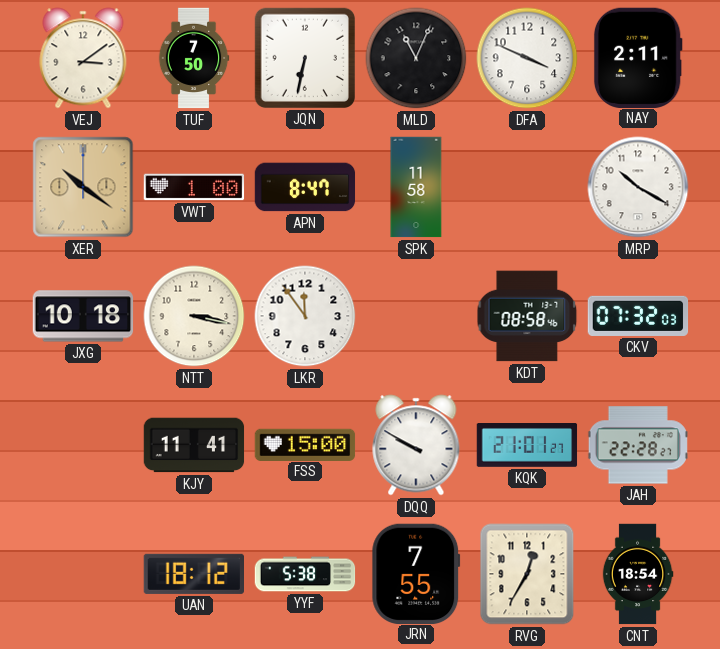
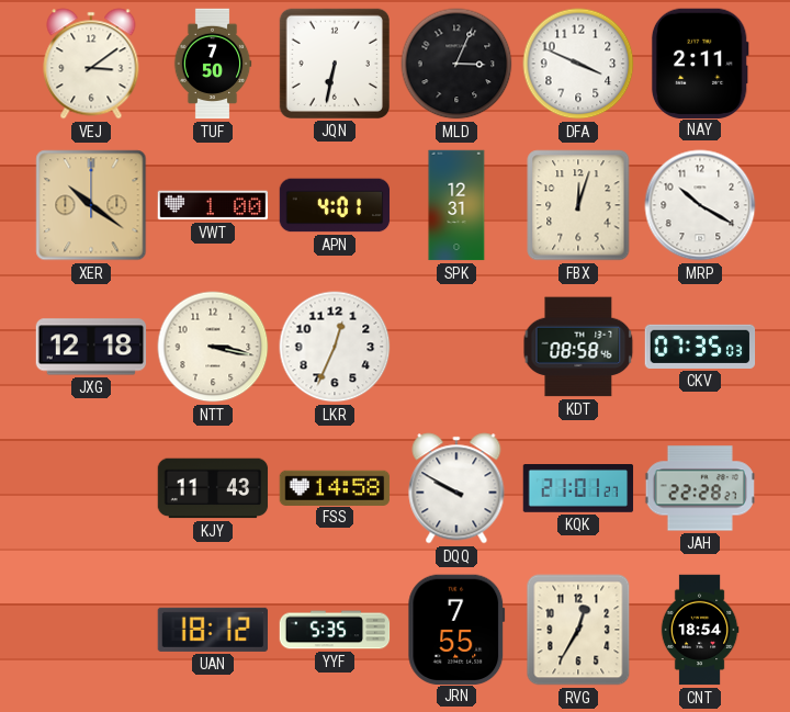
MLD: 11:04 -> 3:04
APN: 8:47 -> 4:01
SPK: 11:58 -> 12:31
FBX: none -> 12:03
JXG: 10:18 -> 12:18
LKR: 11:54 -> 12:34
CKV: 07:32 -> 07:35
KJY: 11:41 -> 11:43
FSS: 15:00 -> 14:58
YYF: 5:38 -> 5:35
